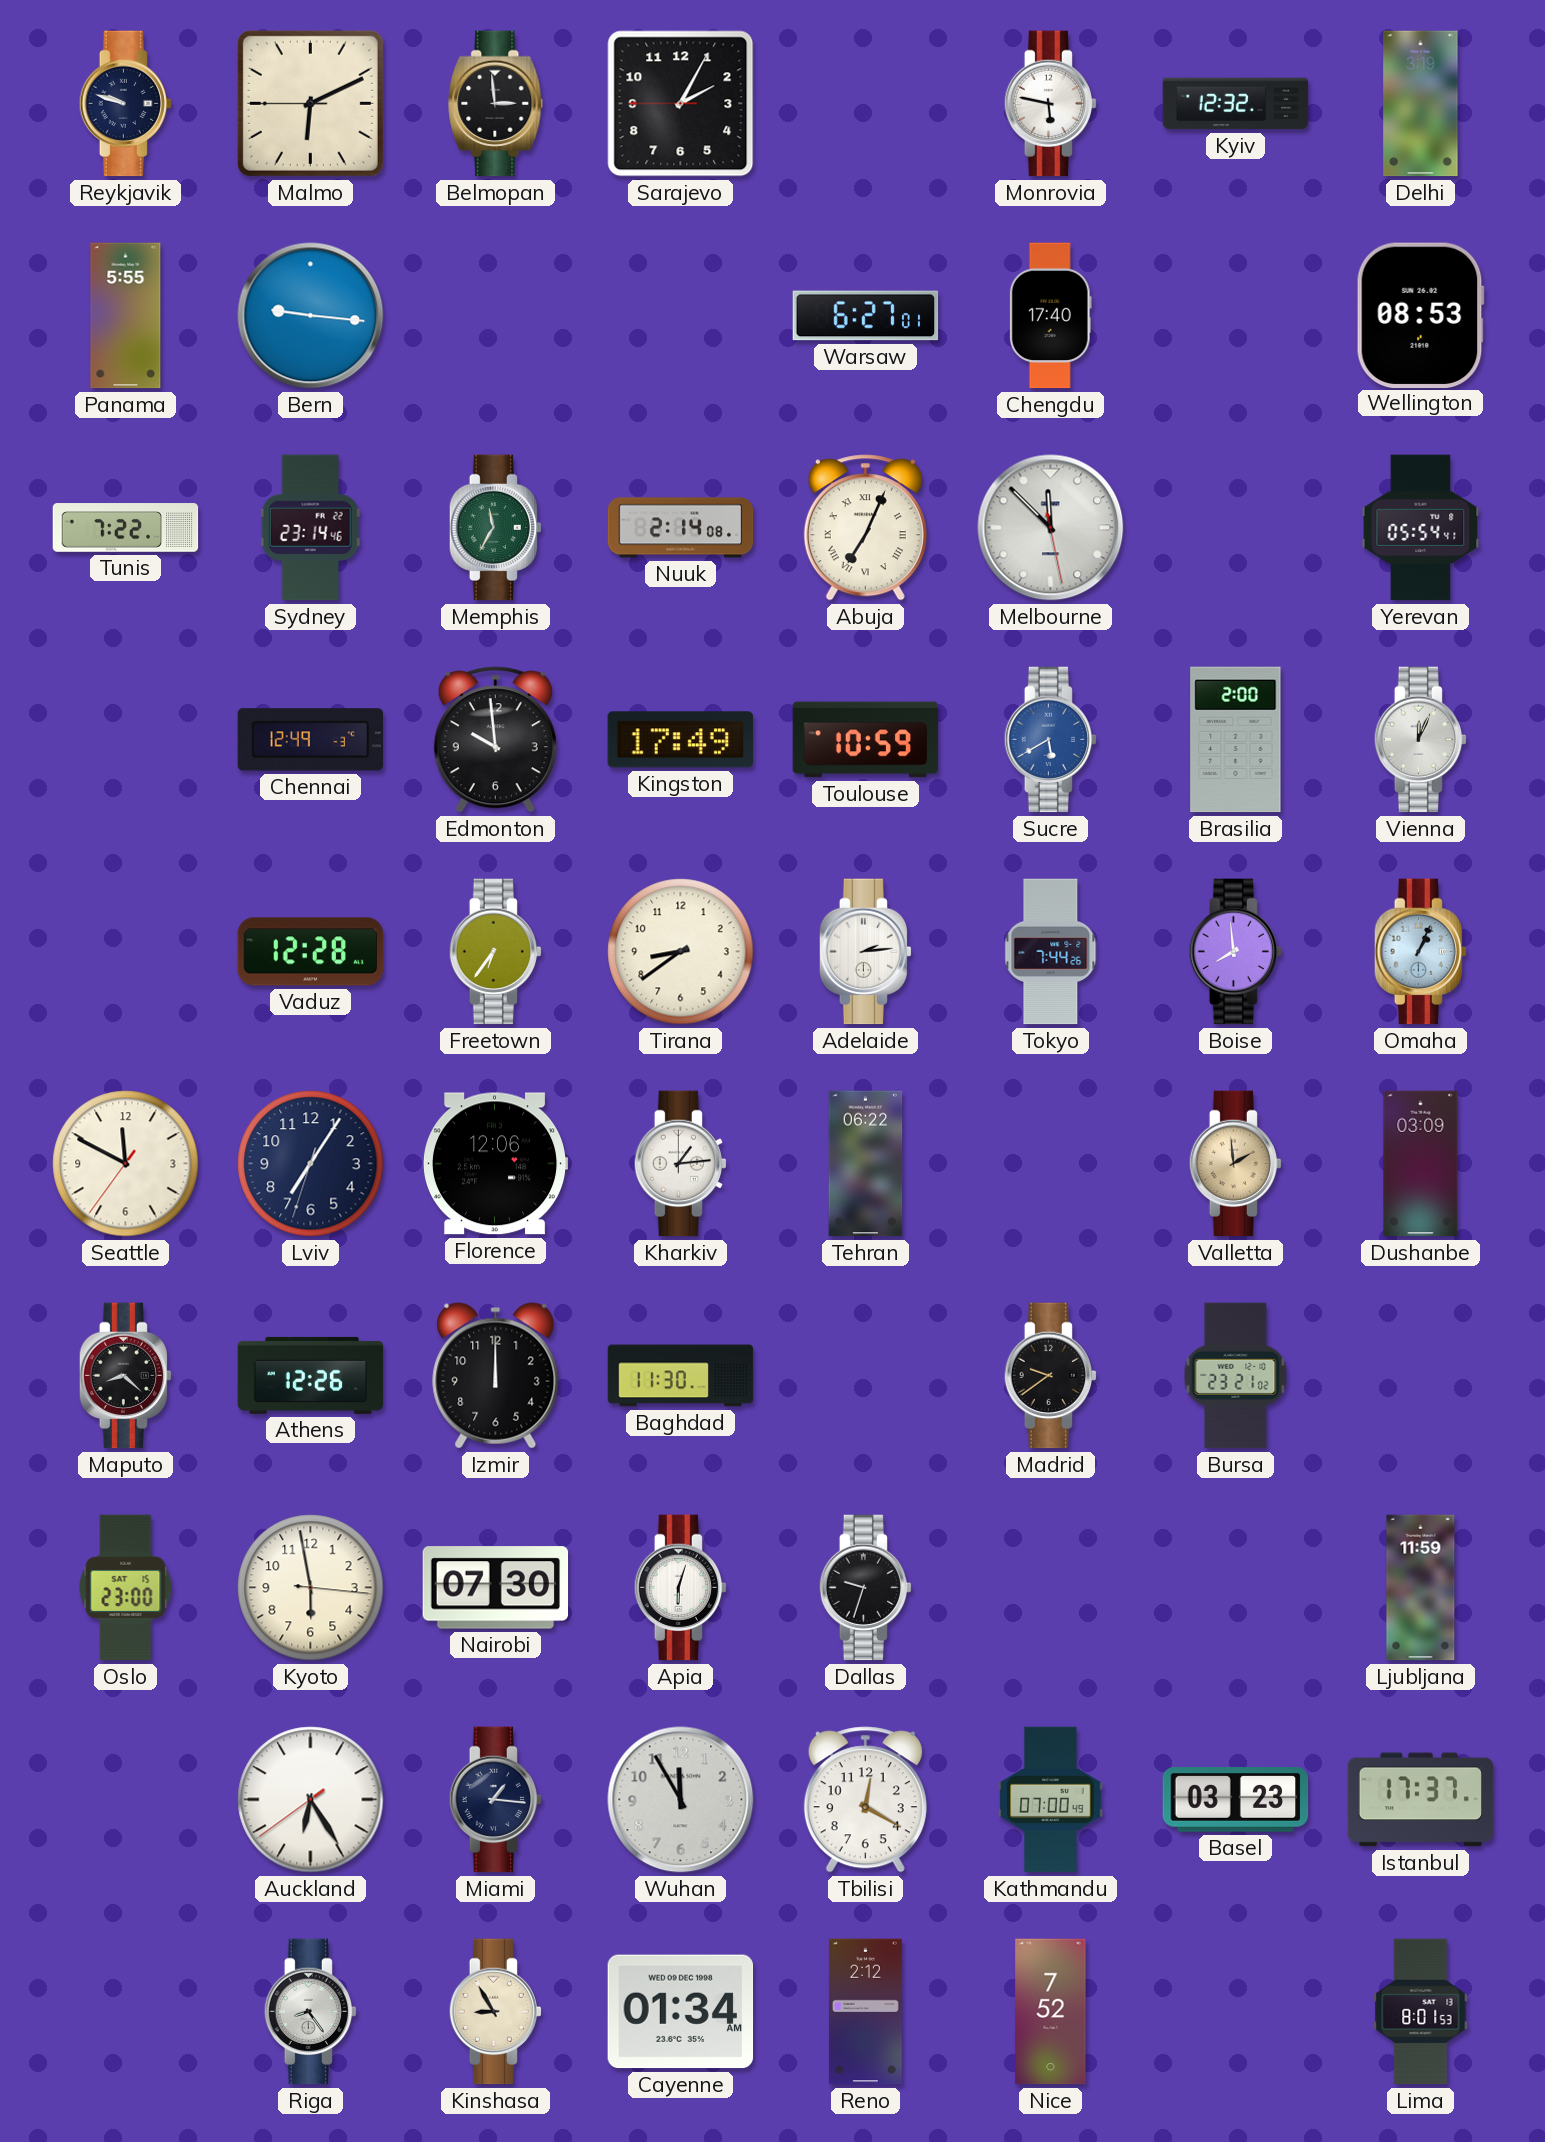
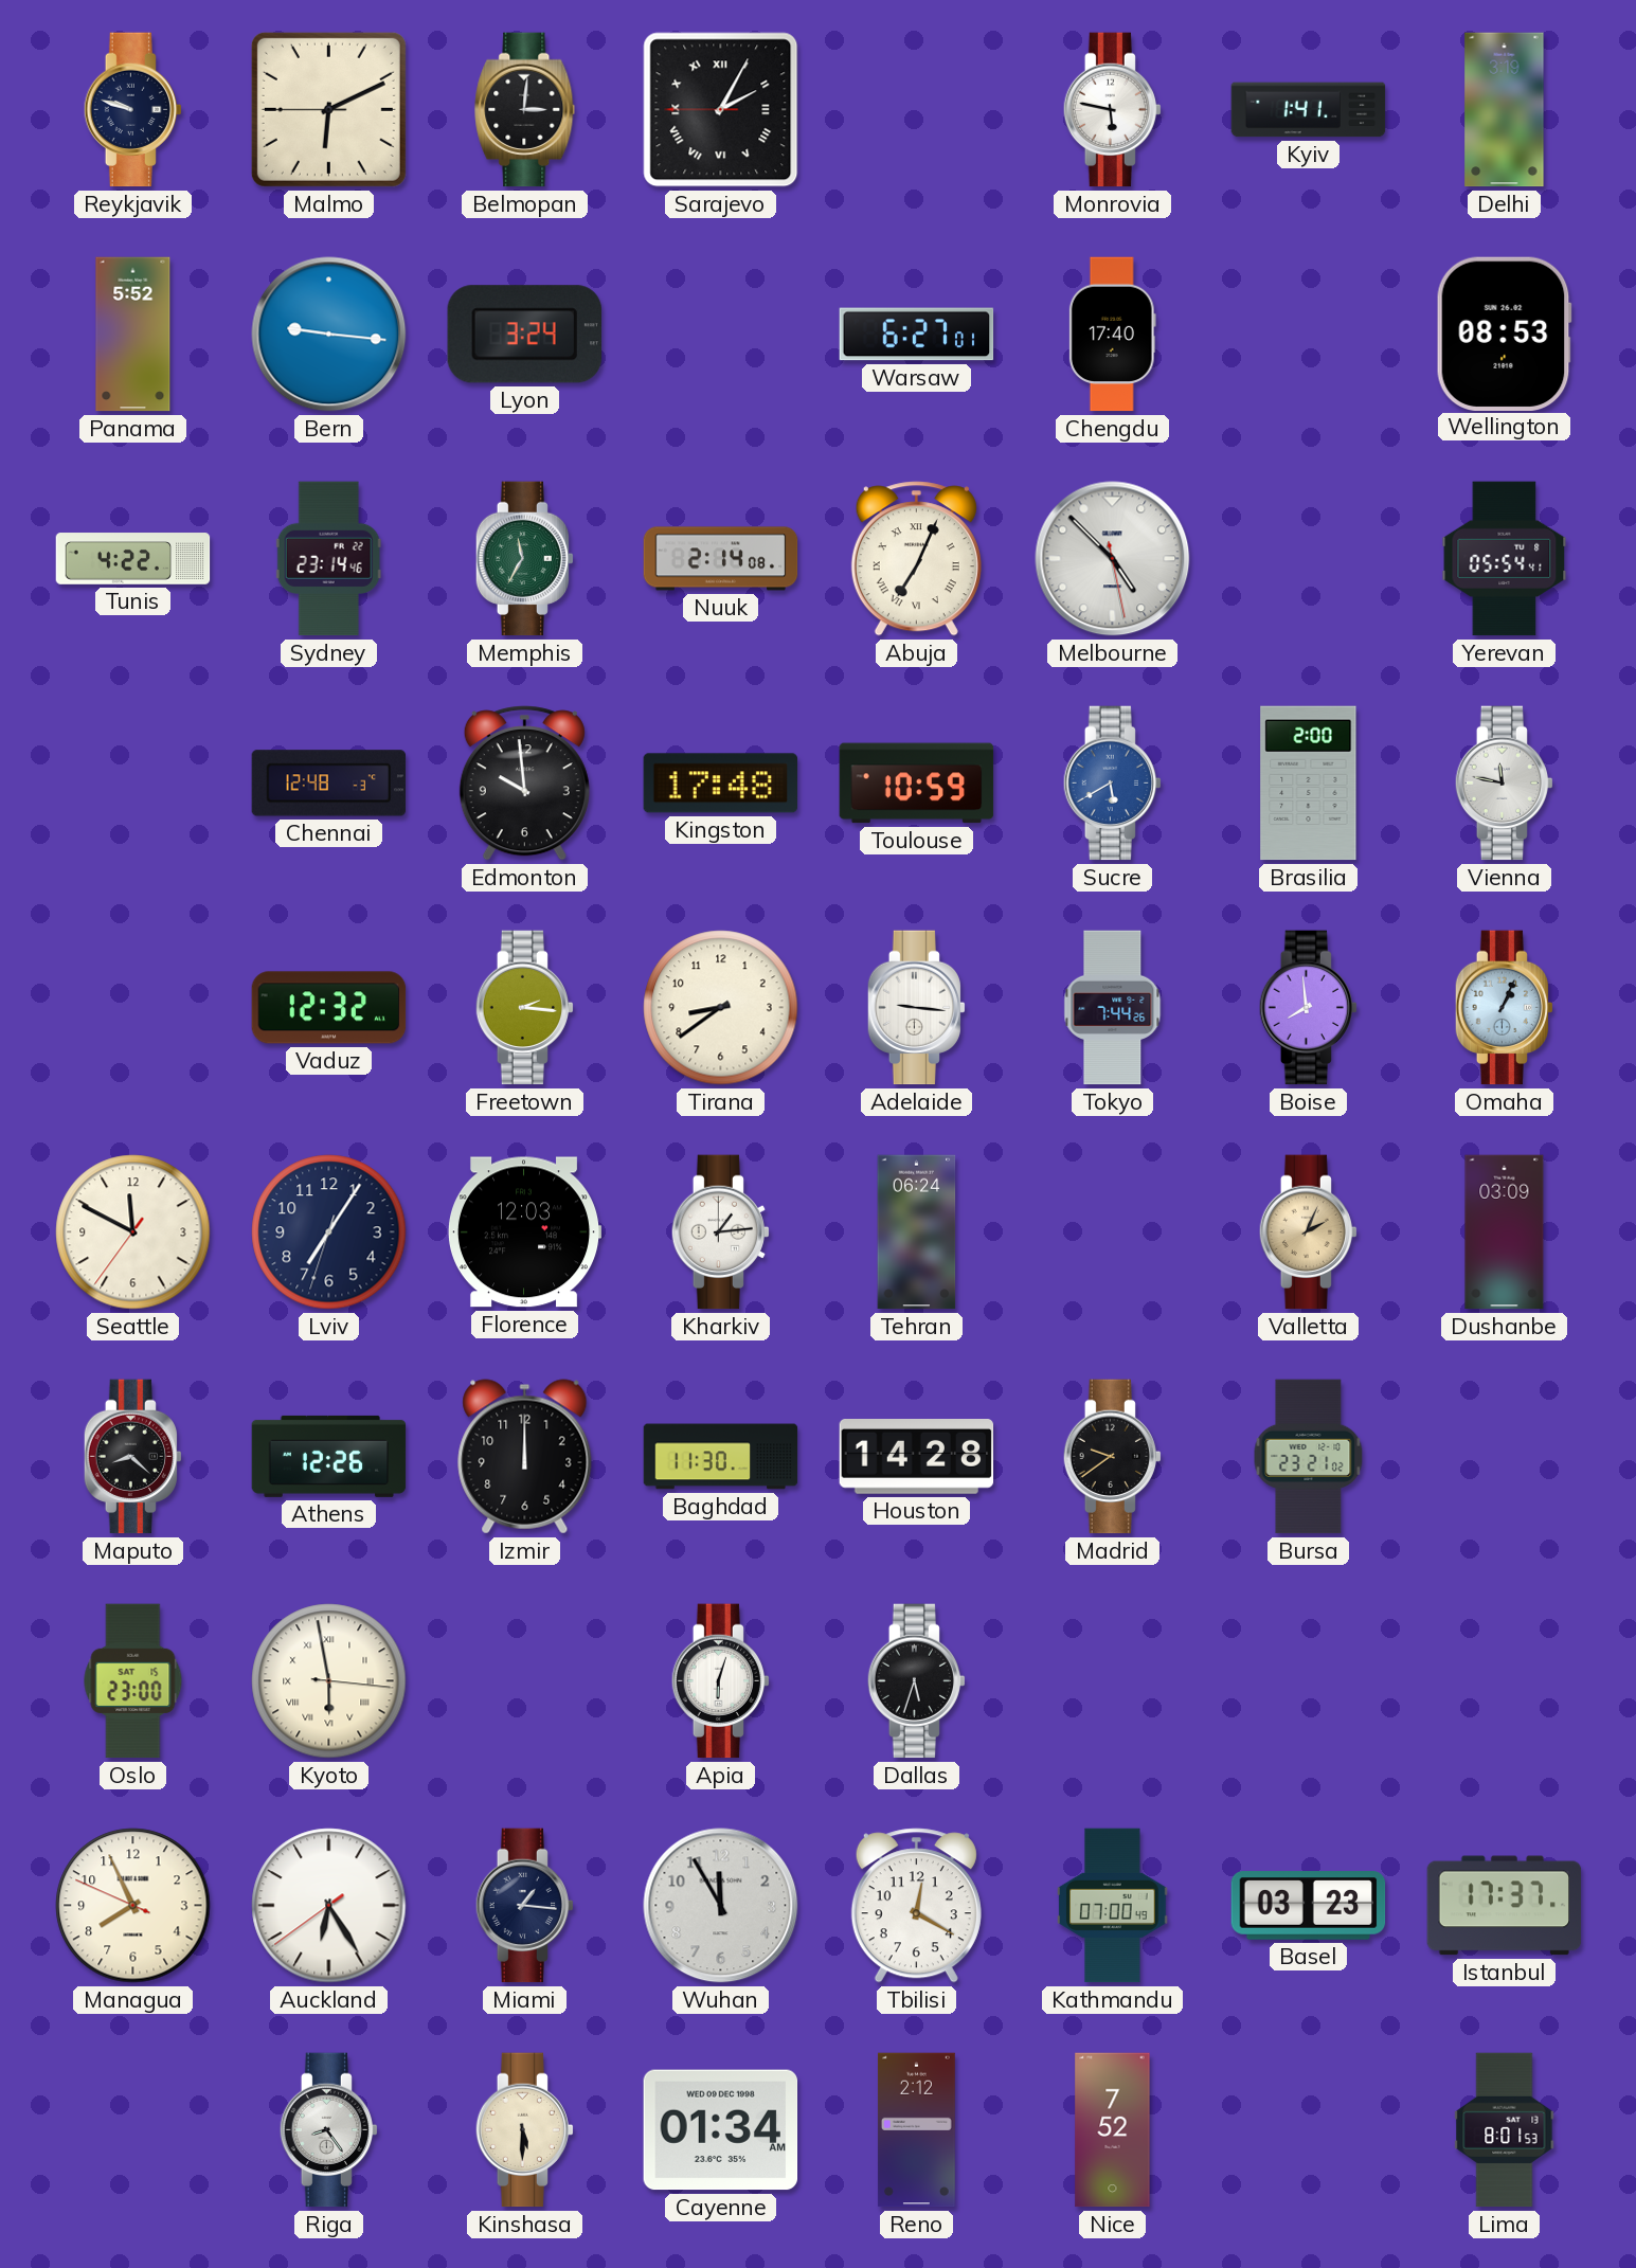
Belmopan: 2:59 -> 3:01
Sarajevo numerals: Arabic -> Roman
Kyiv: 12:32 -> 1:41
Panama: 5:55 -> 5:52
Lyon: none -> 3:24
Tunis: 7:22 -> 4:22
Melbourne: 11:52 -> 4:52
Chennai: 12:49 -> 12:48
Kingston: 17:49 -> 17:48
Vienna: 12:04 -> 11:47
Vaduz: 12:28 -> 12:32
Freetown: 6:36 -> 2:16
Adelaide: 2:14 -> 9:16
Florence: 12:06 -> 12:03
Tehran: 06:22 -> 06:24
Valletta: 1:59 -> 2:04
Houston: none -> 14:28
Kyoto numerals: Arabic -> Roman
Nairobi: 07:30 -> none
Dallas: 9:33 -> 5:33
Ljubljana: 11:59 -> none
Managua: none -> 7:55
Kinshasa: 8:55 -> 5:30
